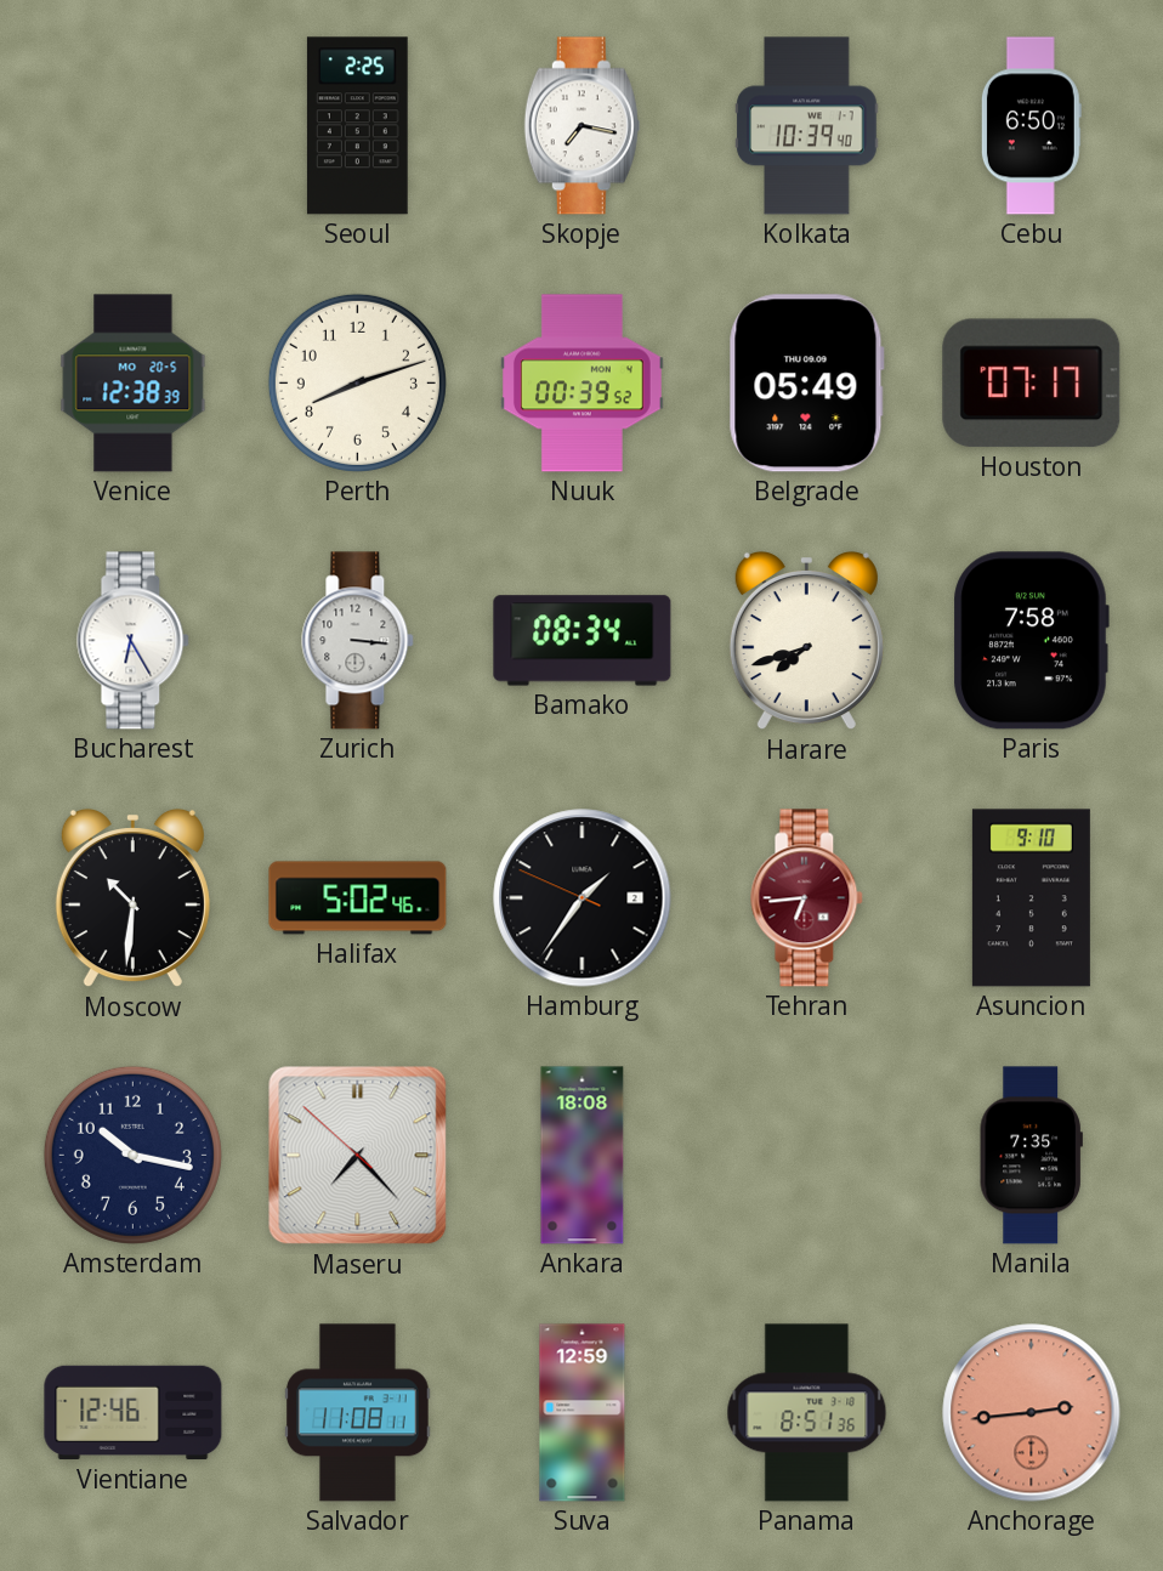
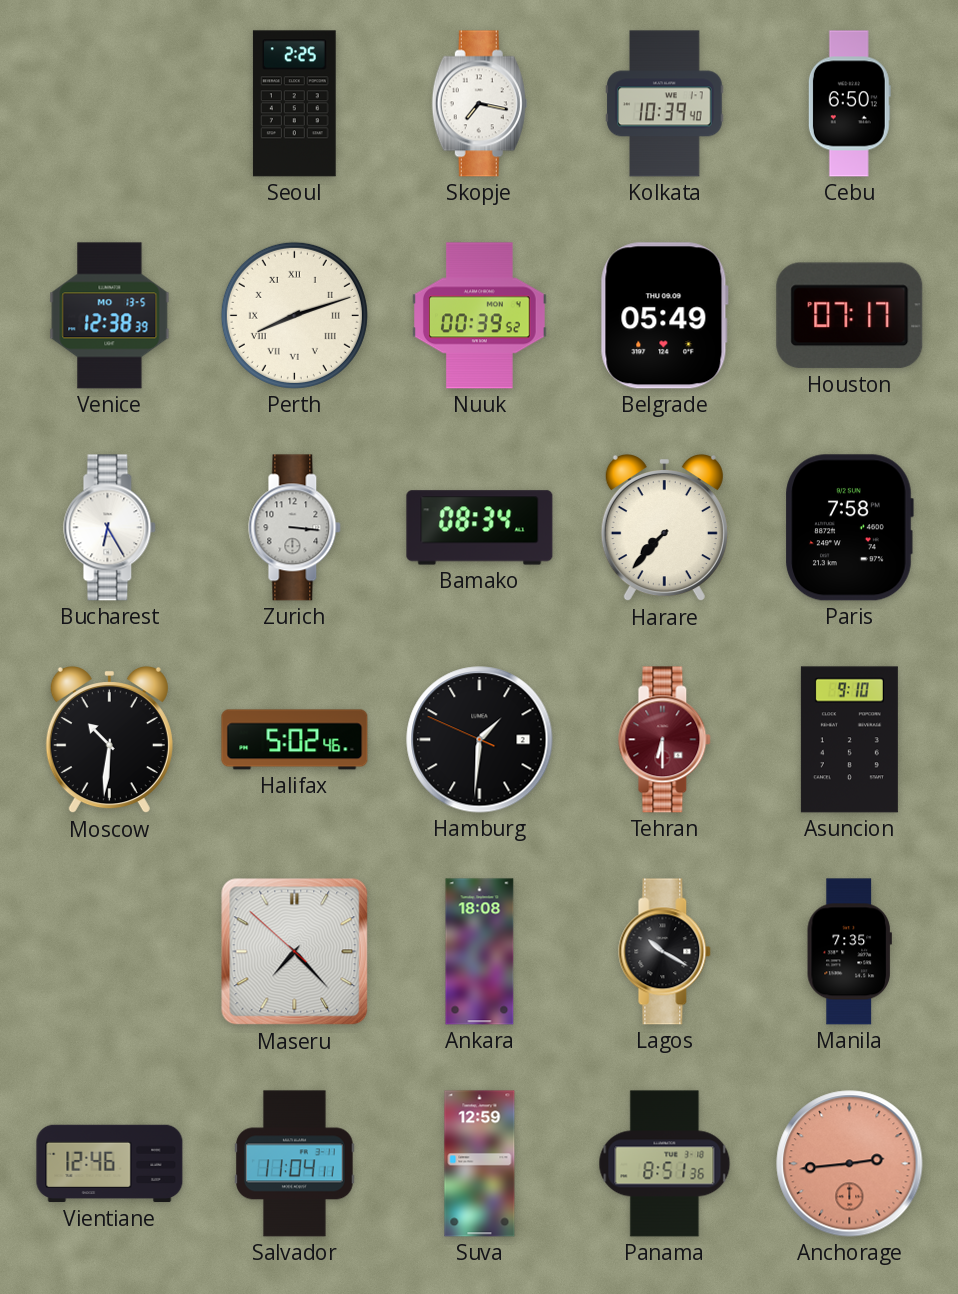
Venice date: MO 20-5 -> MO 13-5
Perth numerals: Arabic -> Roman
Harare: 7:42 -> 7:37
Hamburg: 1:35 -> 1:30
Tehran: 6:44 -> 6:30
Amsterdam: 10:17 -> none
Lagos: none -> 10:20
Salvador: 11:08 -> 11:04
